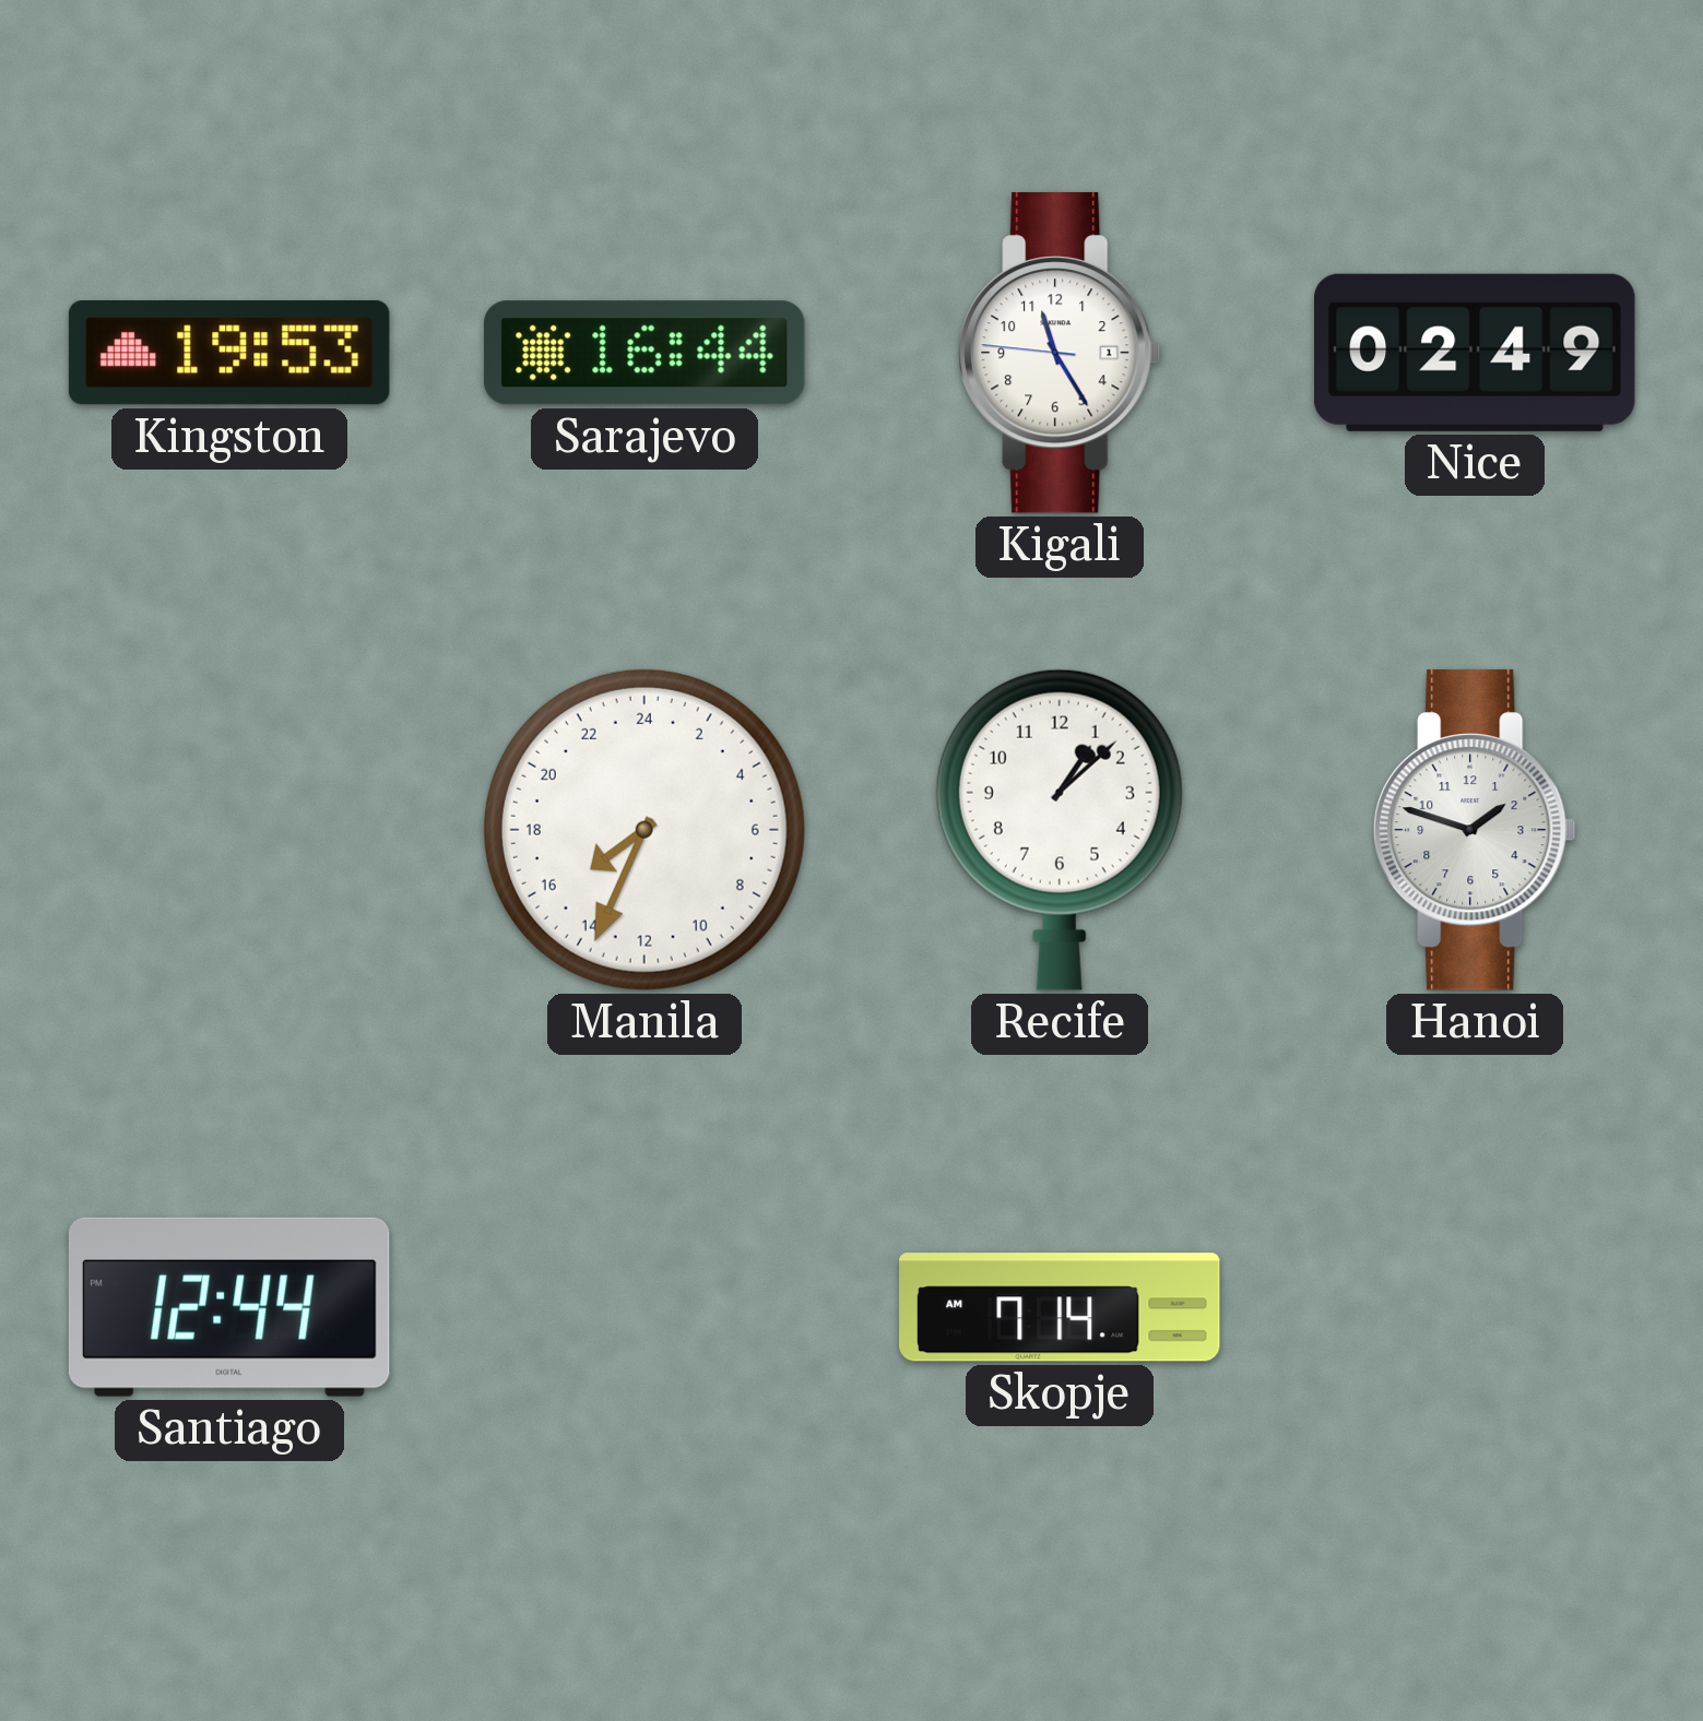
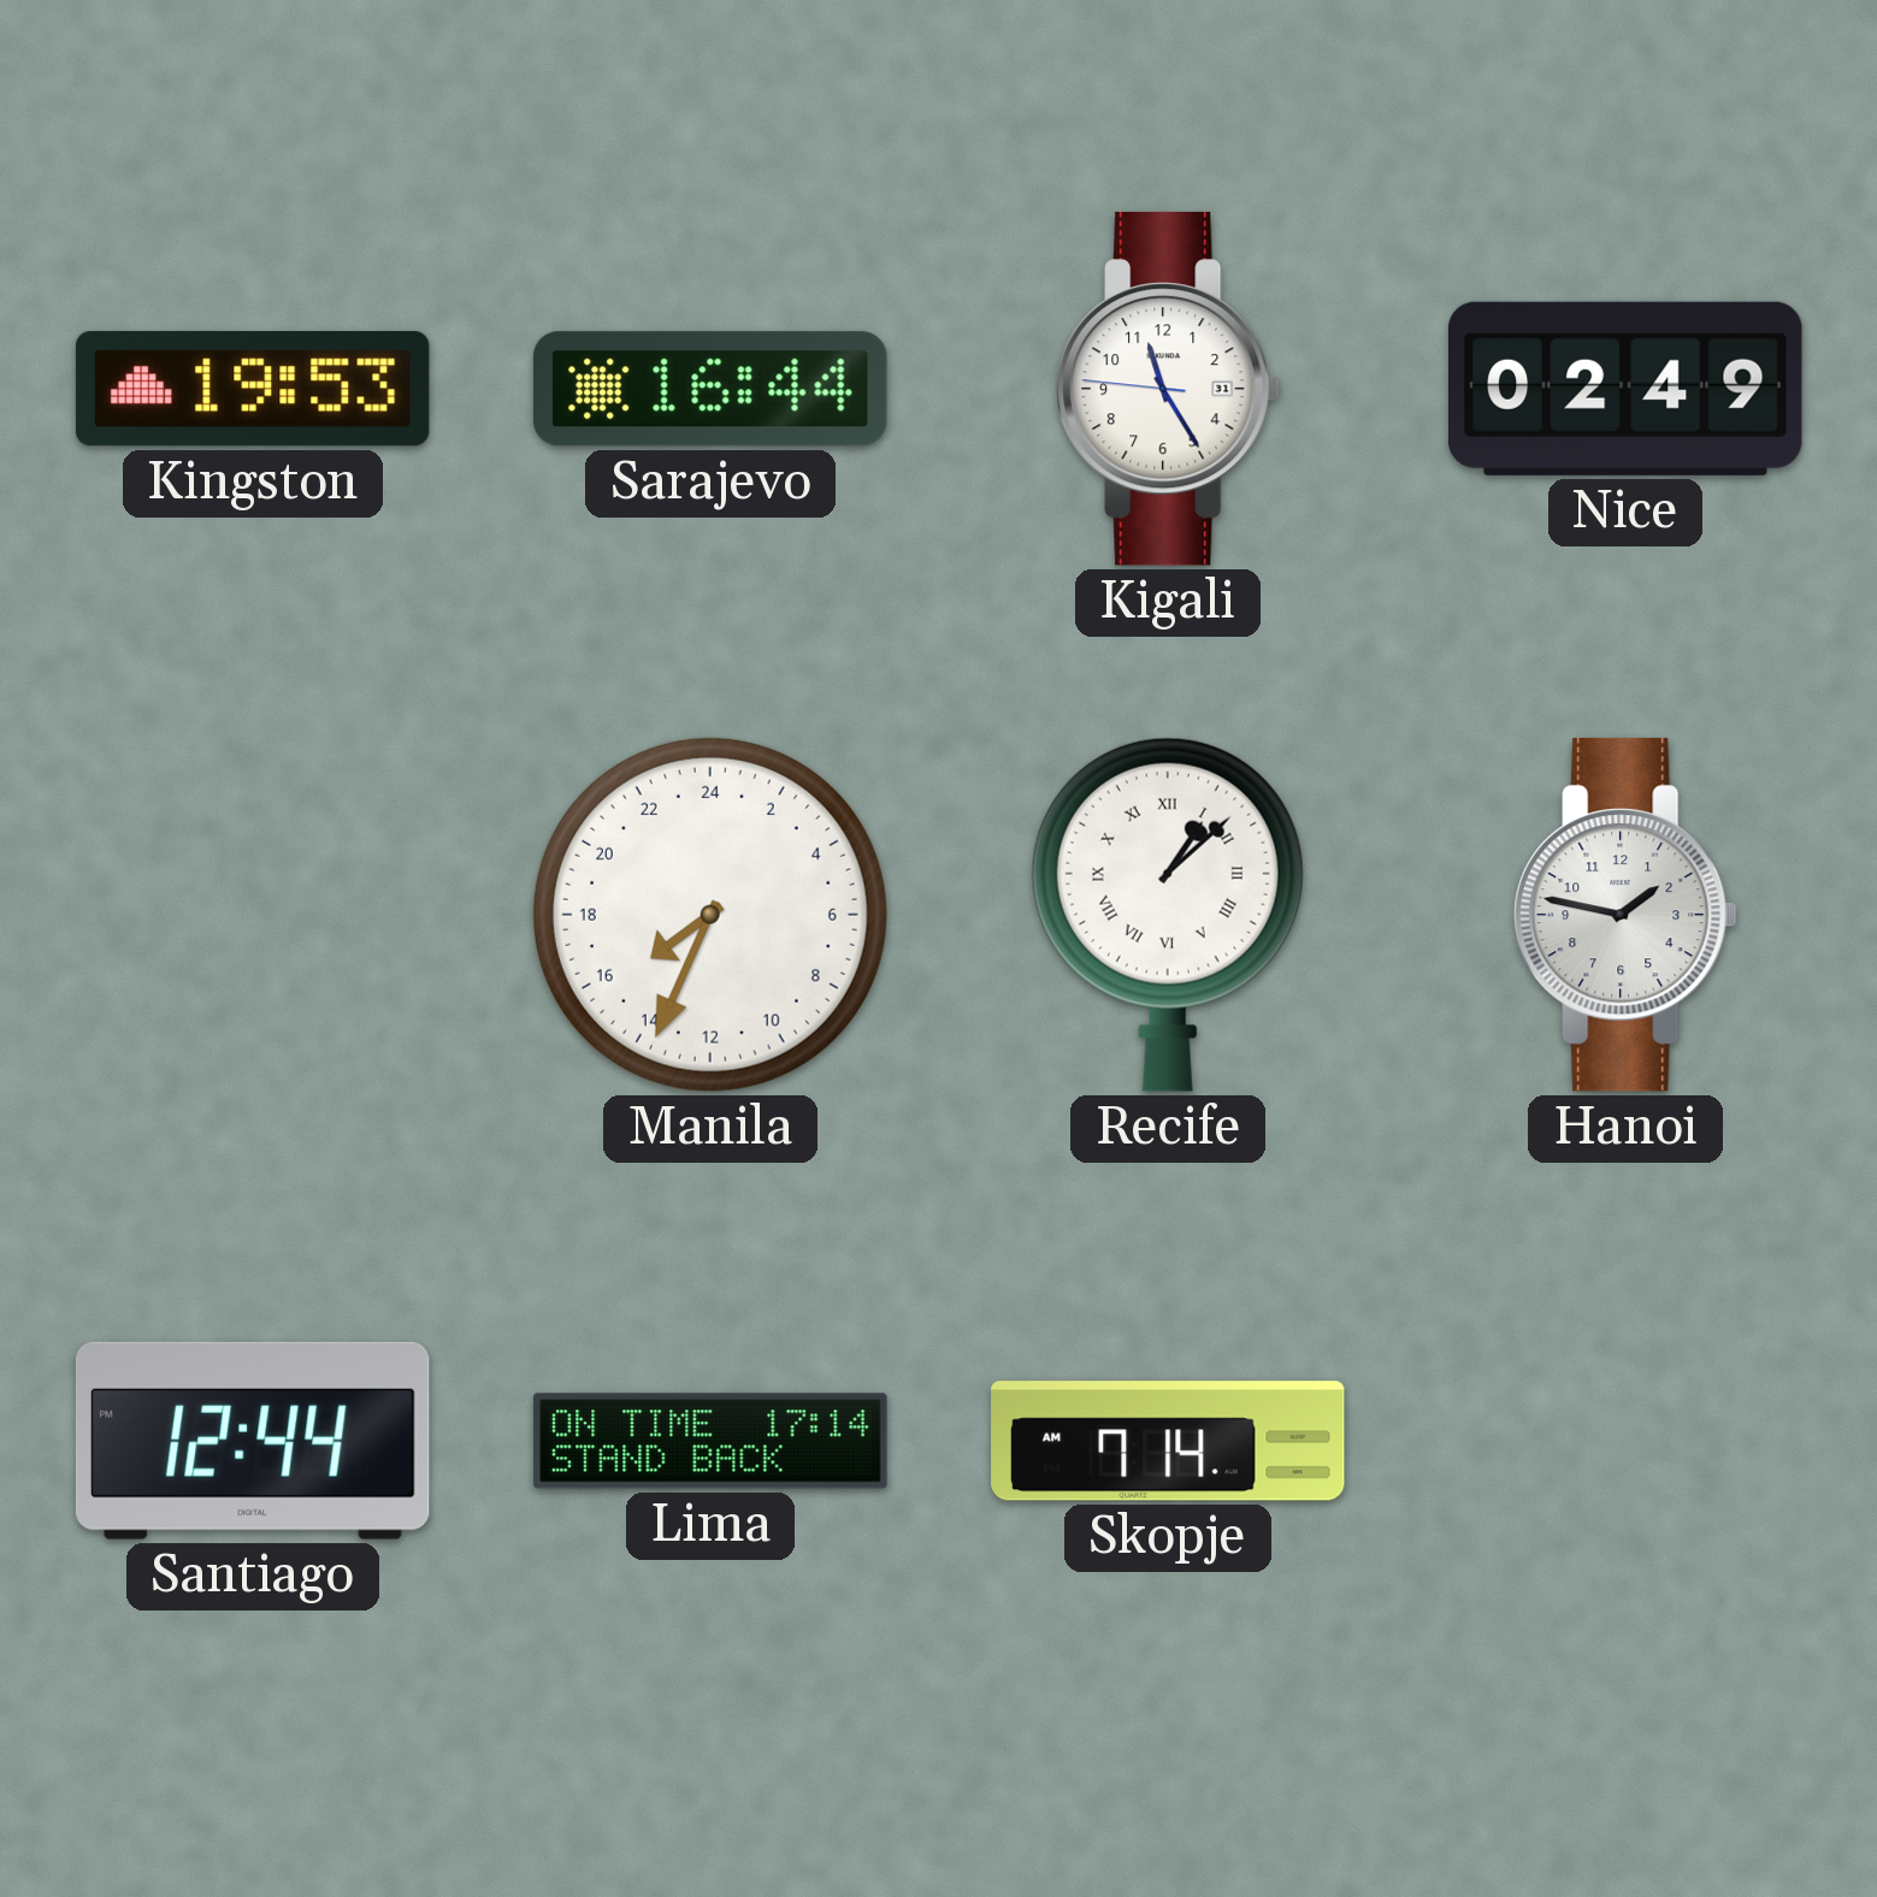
Kigali date: 1 -> 31
Recife numerals: Arabic -> Roman
Hanoi: 1:48 -> 1:47
Lima: none -> 17:14
